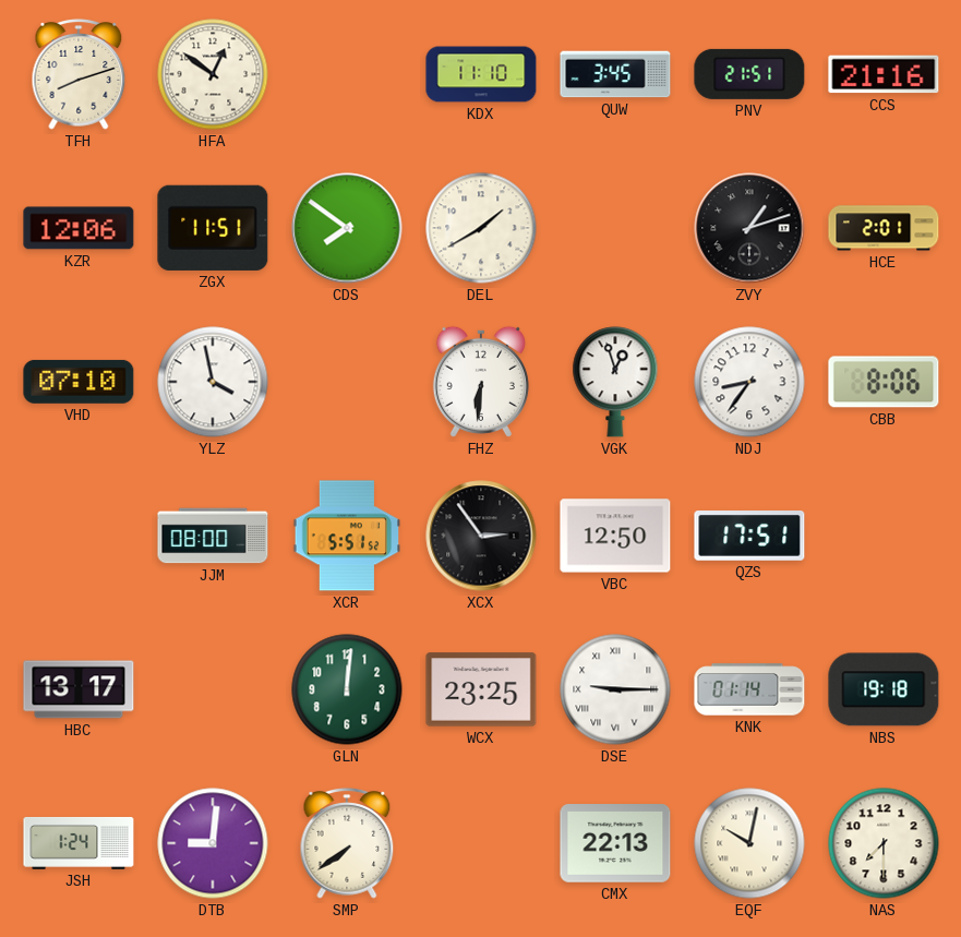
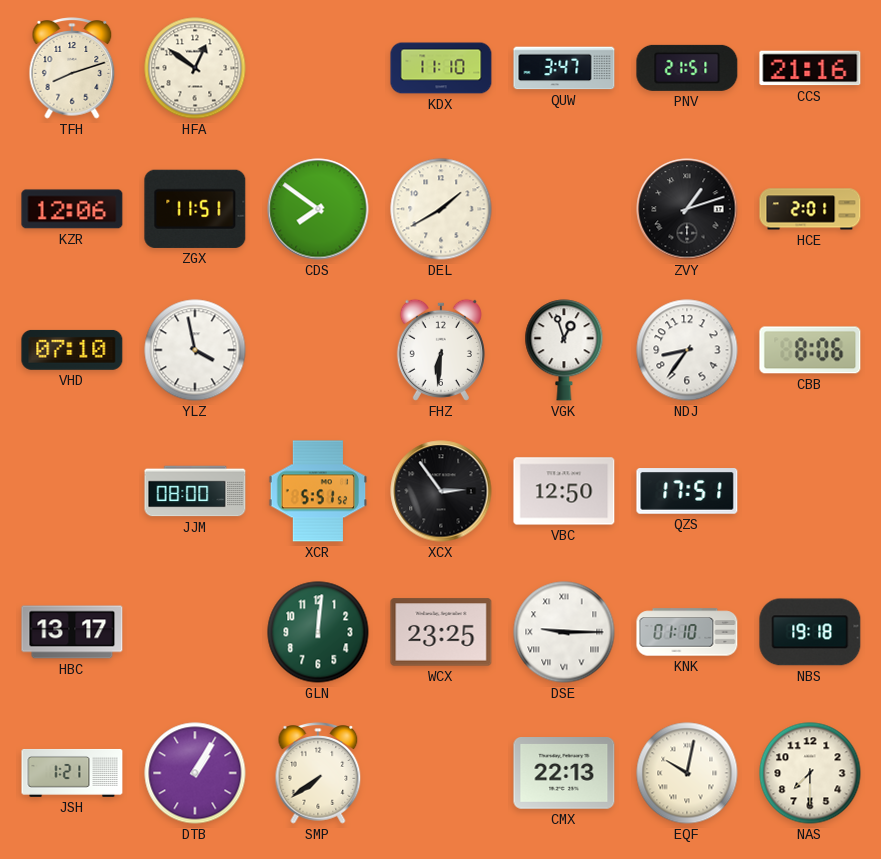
QUW: 3:45 -> 3:47
KNK: 01:14 -> 01:10
JSH: 1:24 -> 1:21
DTB: 9:01 -> 1:05
